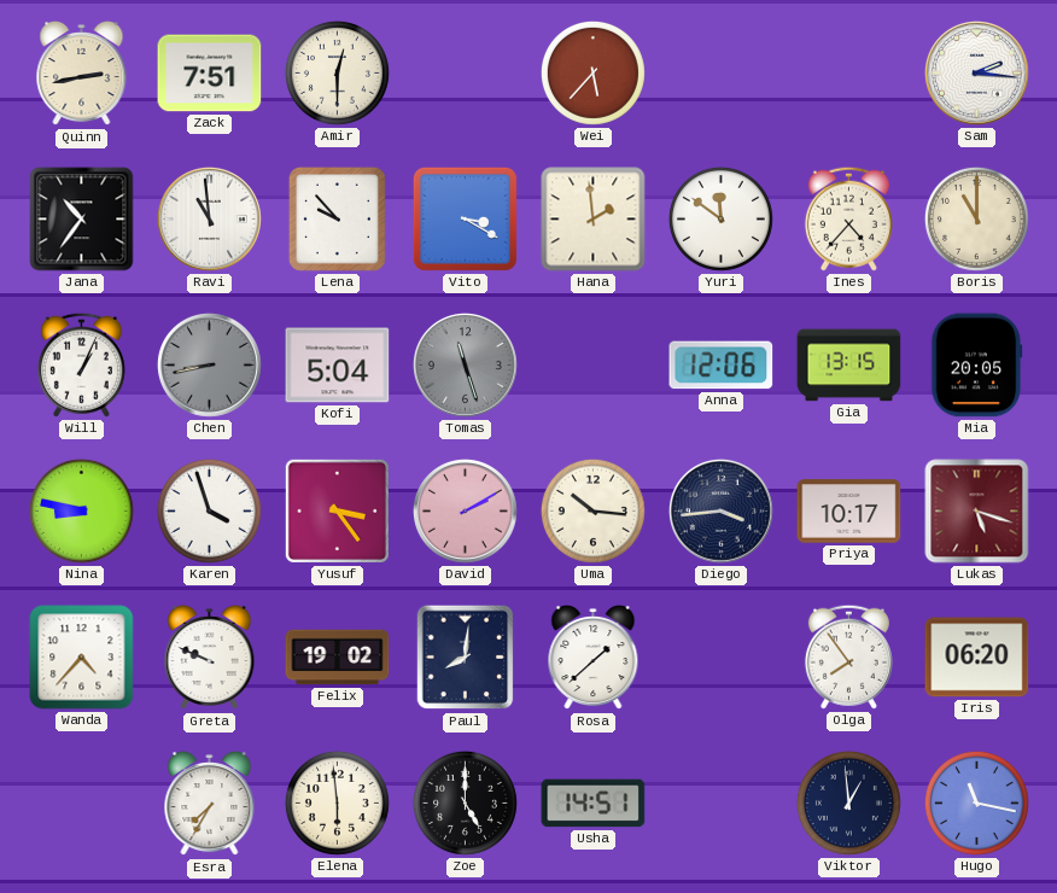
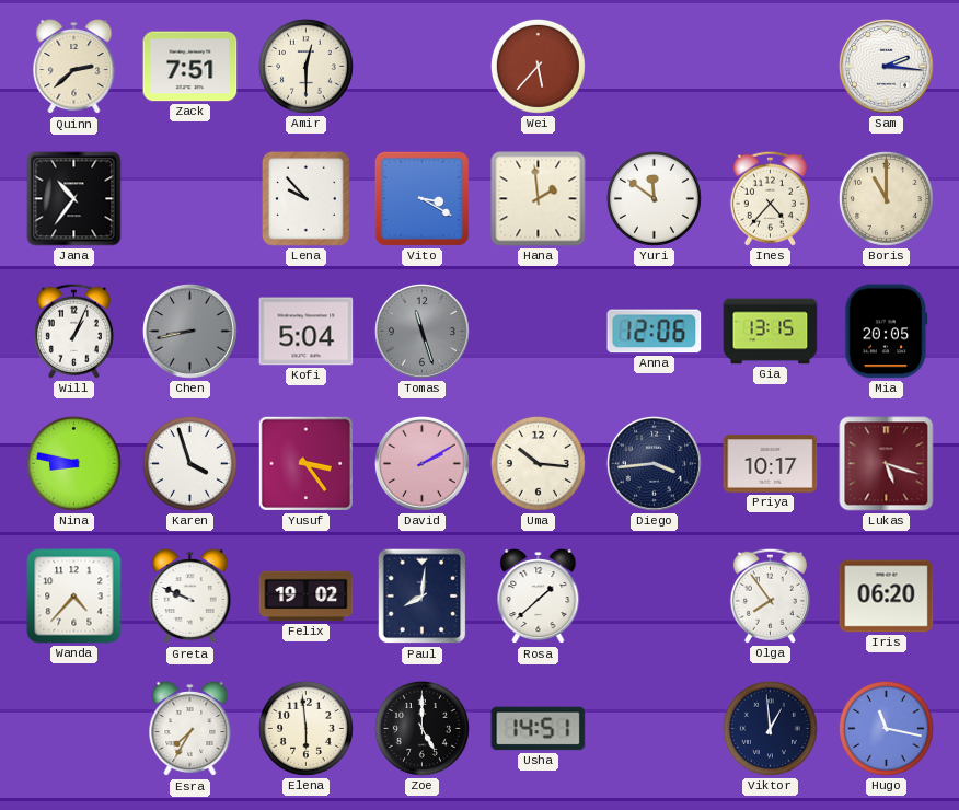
Quinn: 2:43 -> 2:38
Ravi: 10:59 -> none
